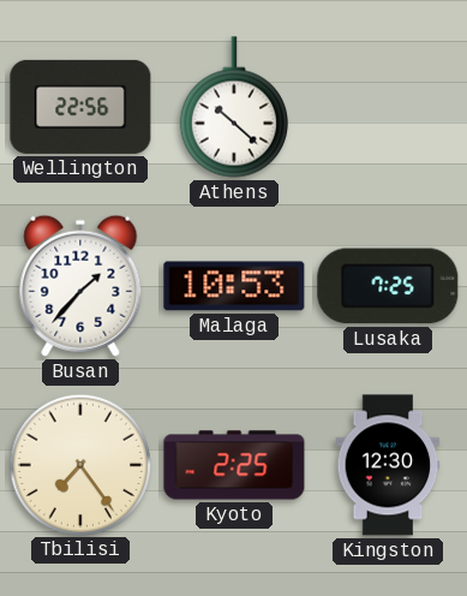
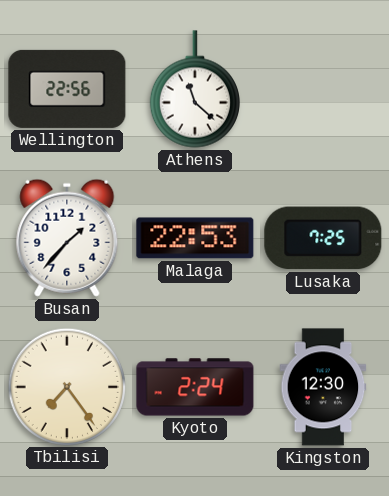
Athens: 10:22 -> 11:22
Malaga: 10:53 -> 22:53
Kyoto: 2:25 -> 2:24
